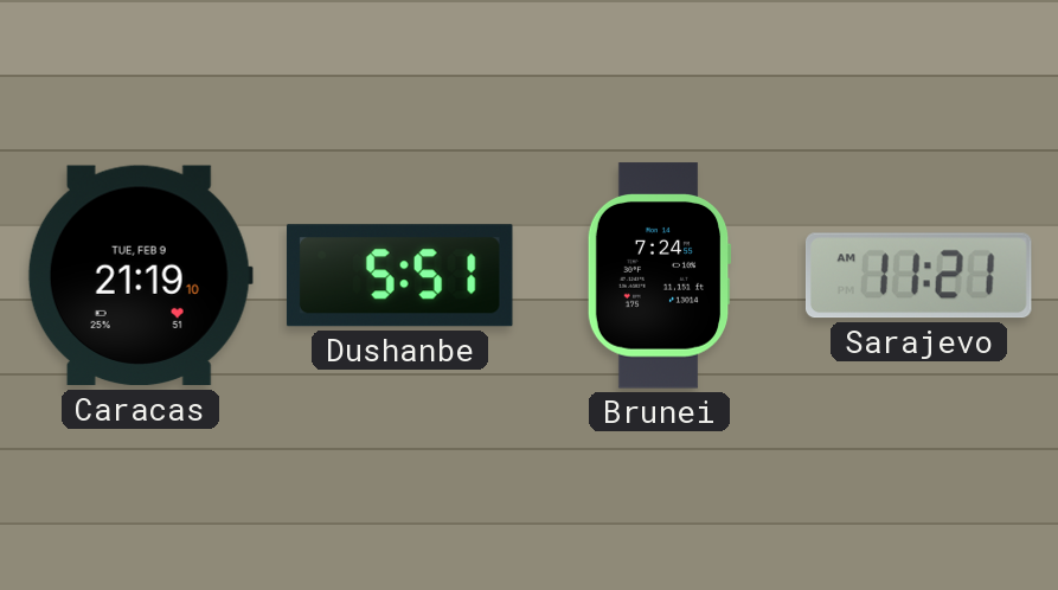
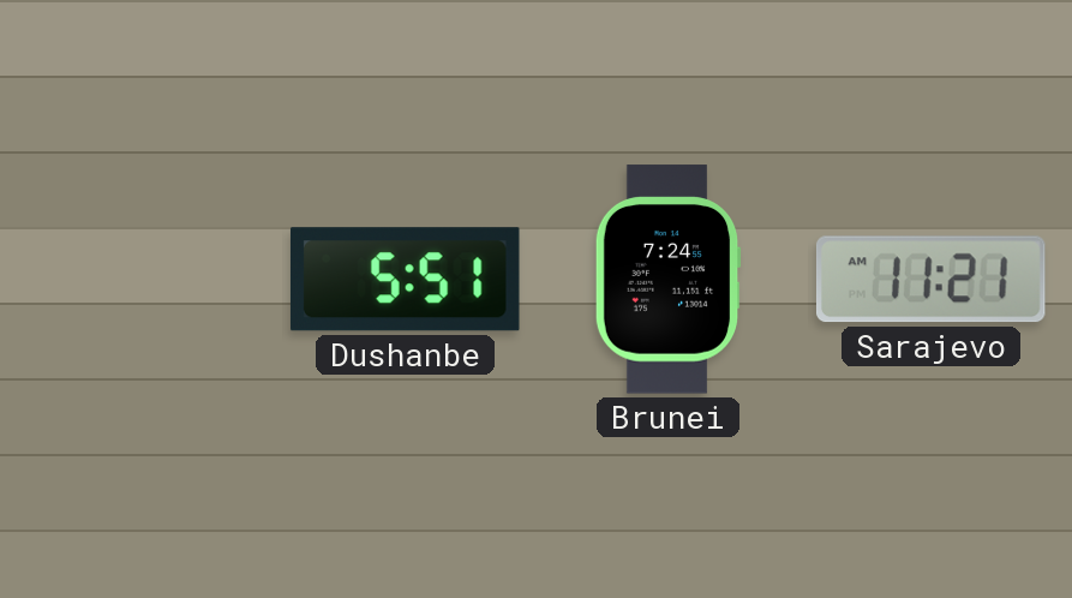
Caracas: 21:19 -> none
